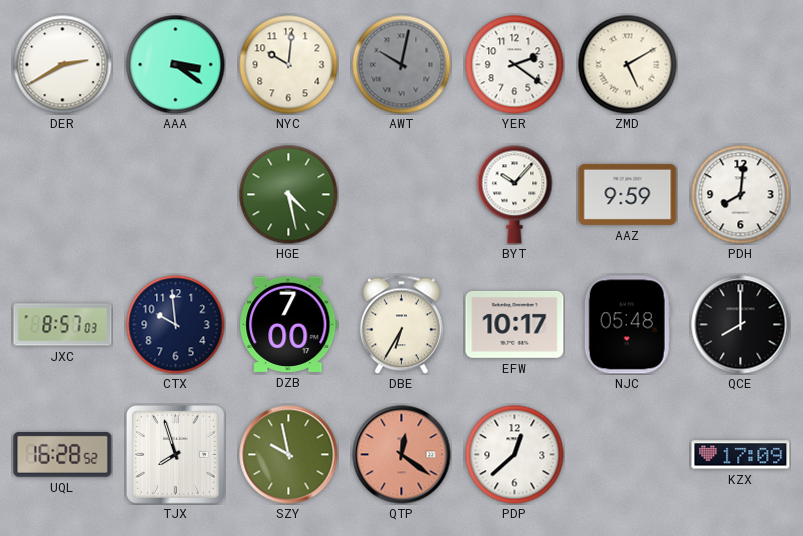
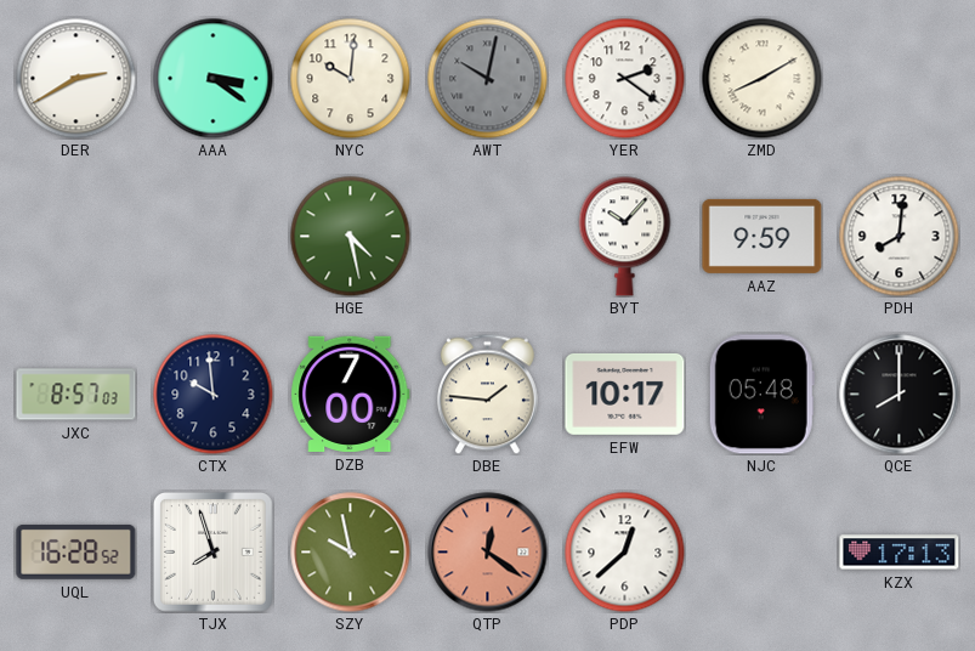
ZMD: 5:10 -> 8:10
DBE: 6:35 -> 1:46
KZX: 17:09 -> 17:13
